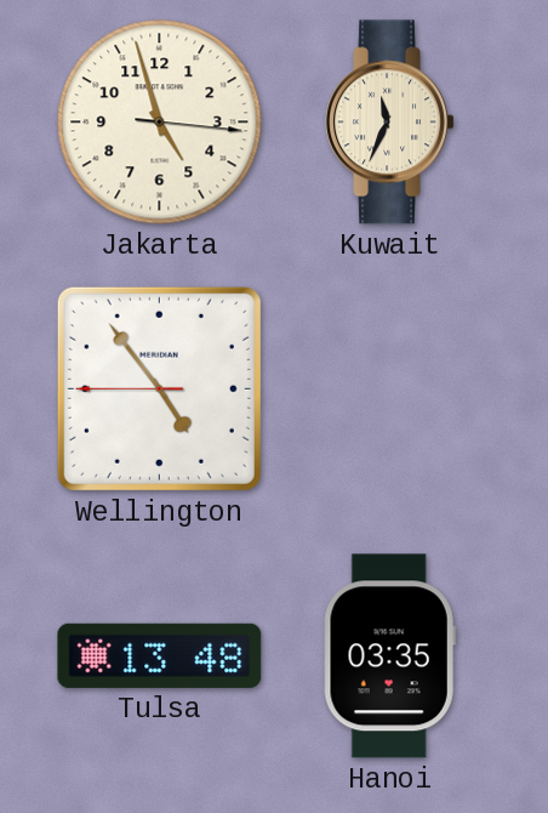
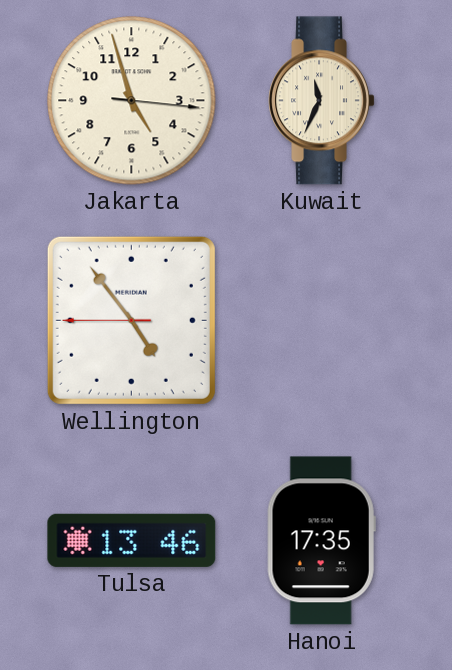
Tulsa: 13:48 -> 13:46
Hanoi: 03:35 -> 17:35
